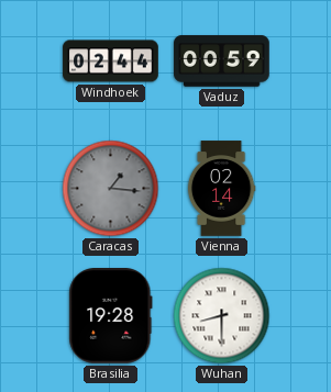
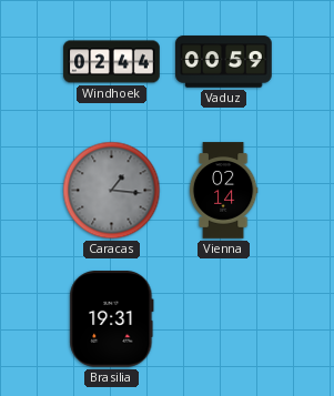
Brasilia: 19:28 -> 19:31
Wuhan: 8:30 -> none
